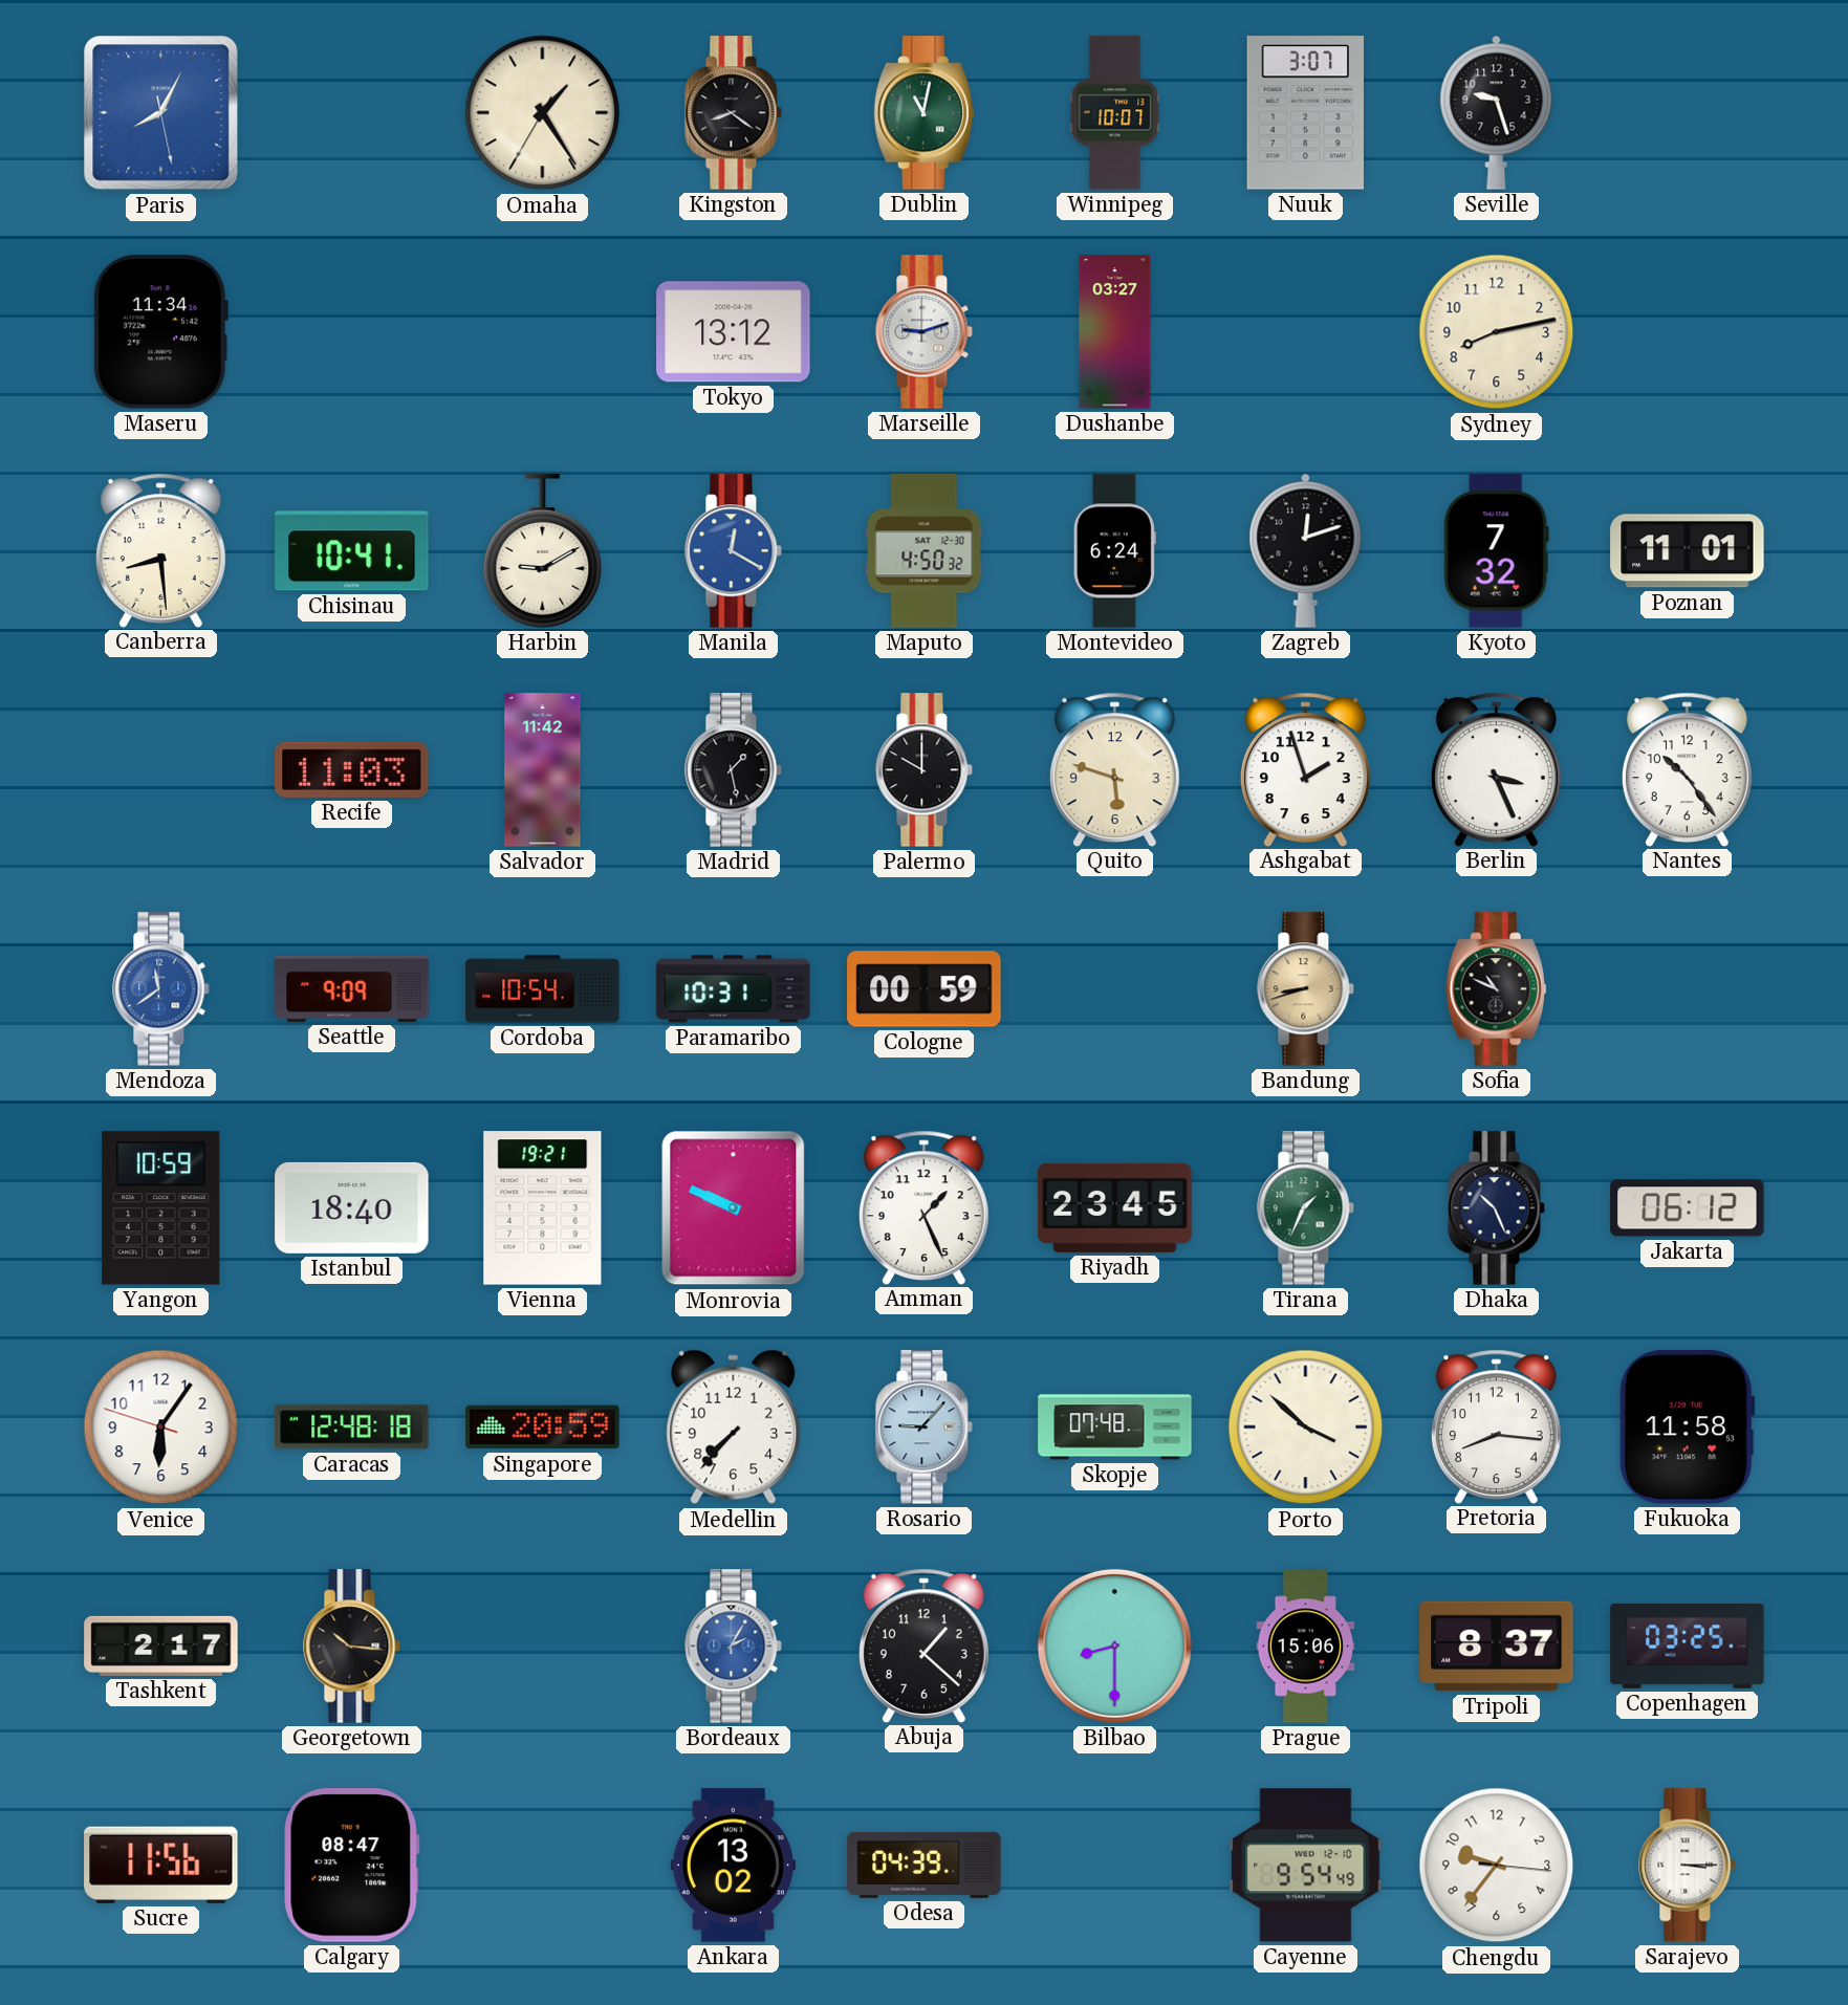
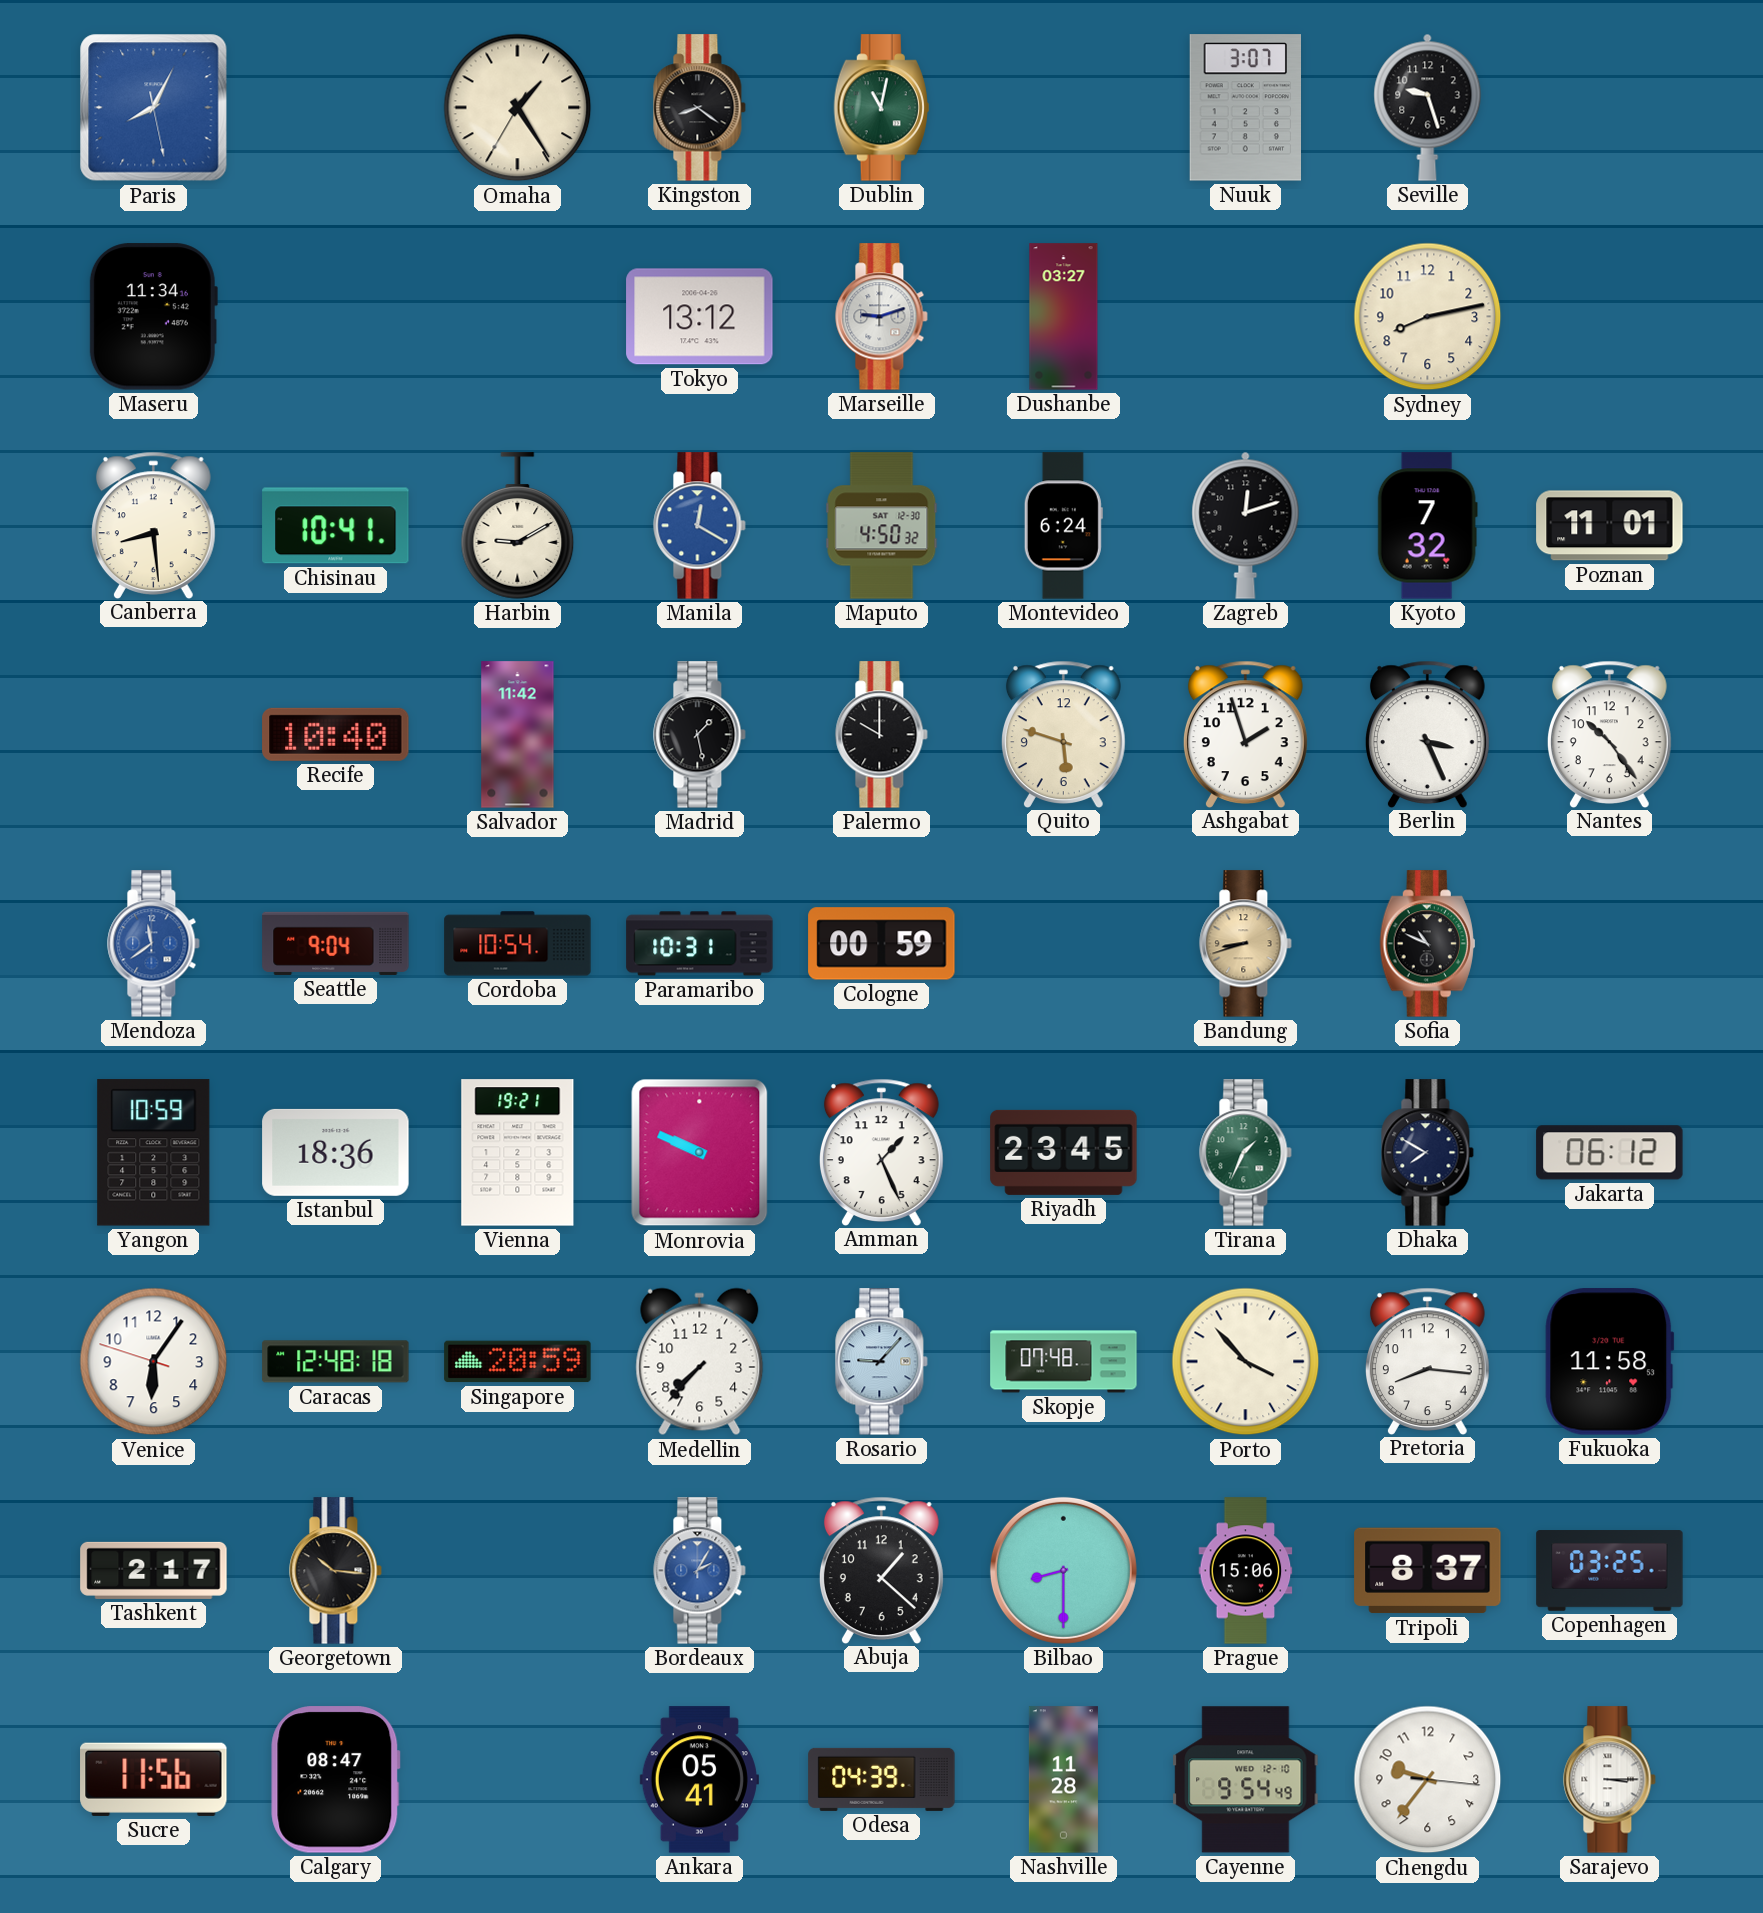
Winnipeg: 10:07 -> none
Recife: 11:03 -> 10:40
Seattle: 9:09 -> 9:04
Istanbul: 18:40 -> 18:36
Dhaka: 10:26 -> 7:50
Porto: 3:52 -> 3:53
Ankara: 13:02 -> 05:41
Nashville: none -> 11:28
